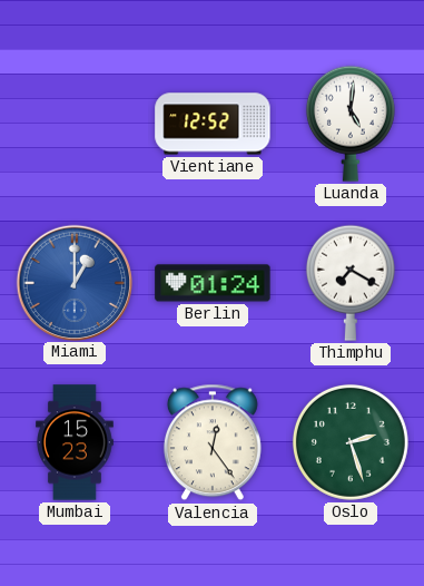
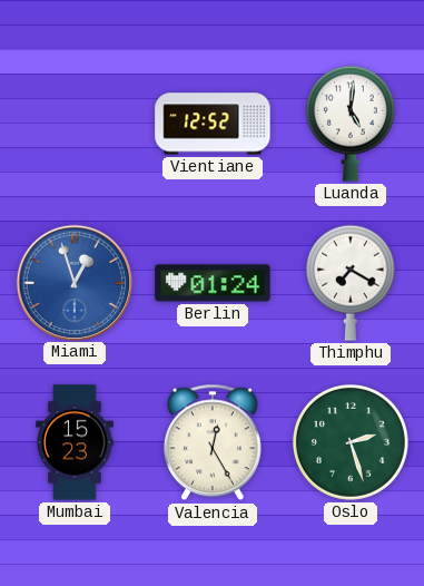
Miami: 1:00 -> 12:57
Valencia: 12:24 -> 12:25
